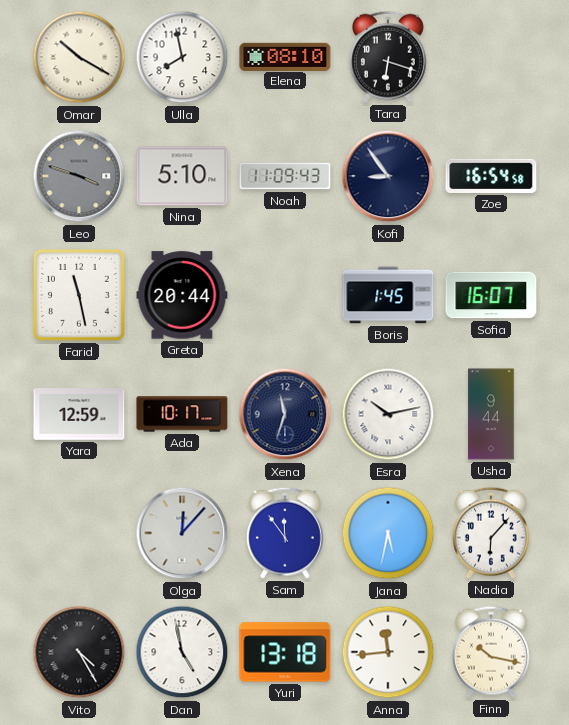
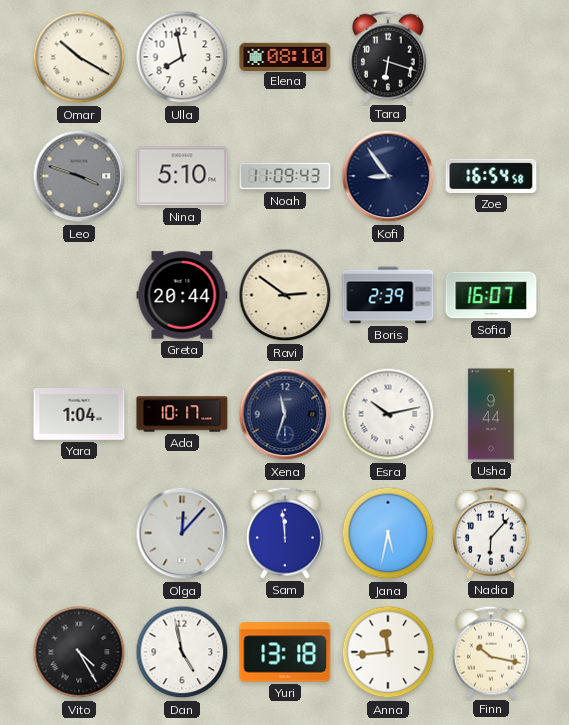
Farid: 11:28 -> none
Ravi: none -> 2:51
Boris: 1:45 -> 2:39
Yara: 12:59 -> 1:04
Sam: 11:54 -> 11:59
